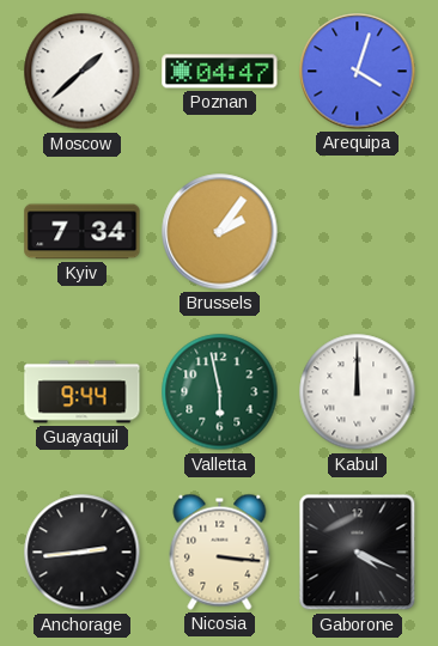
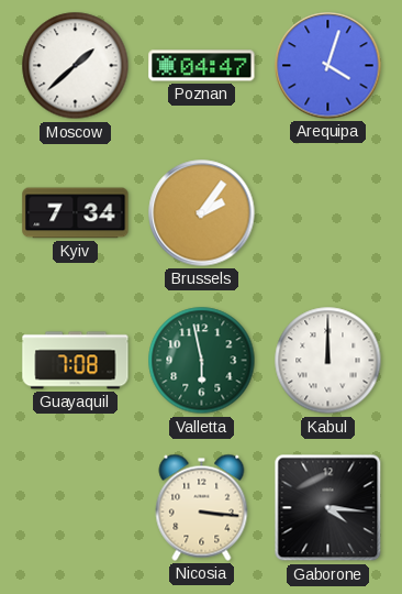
Guayaquil: 9:44 -> 7:08
Anchorage: 2:44 -> none
Gaborone: 4:19 -> 4:16
